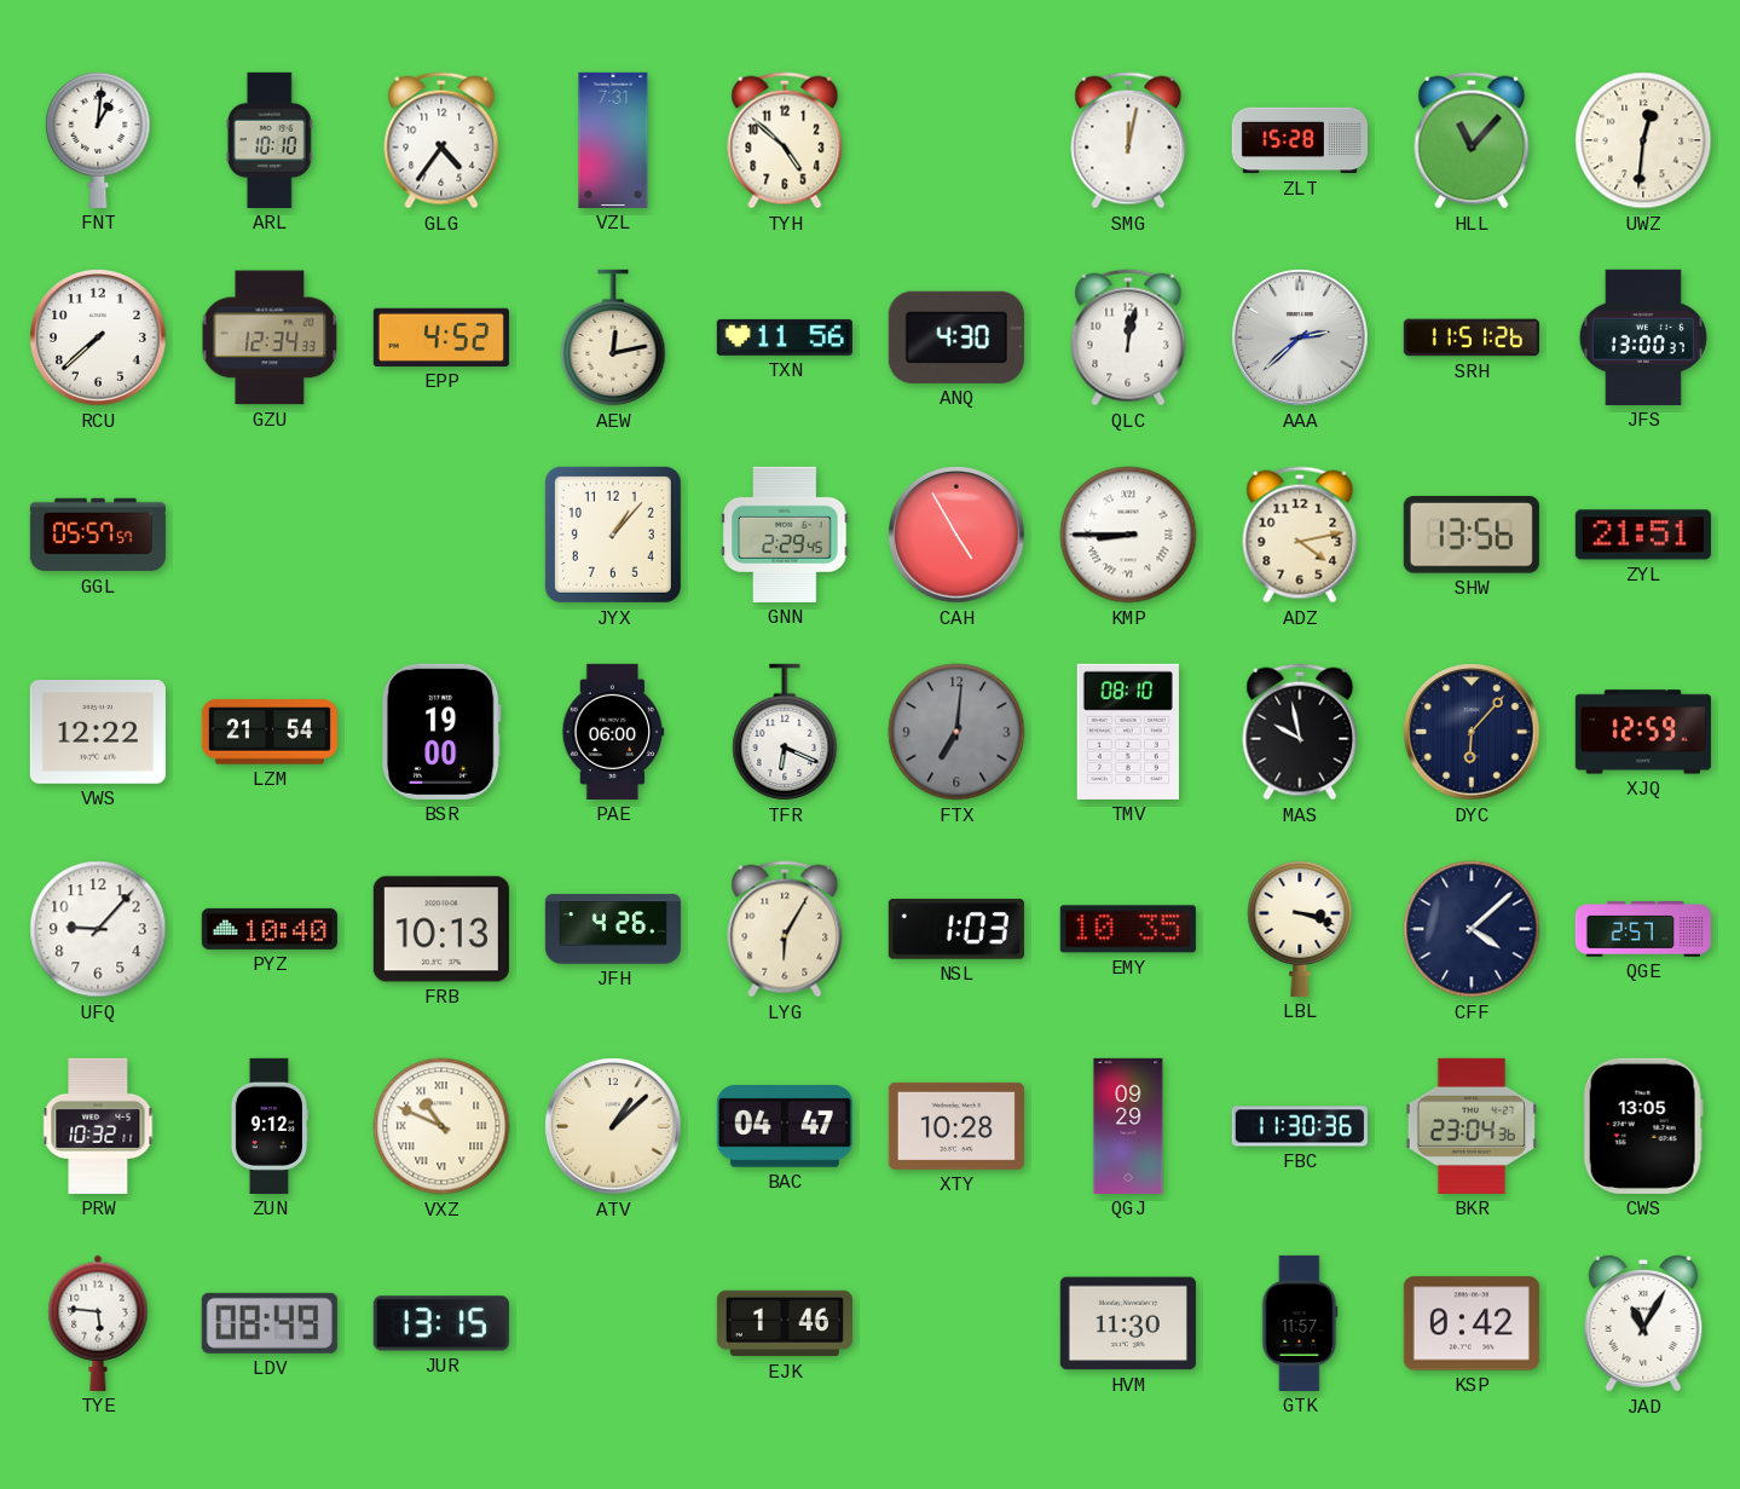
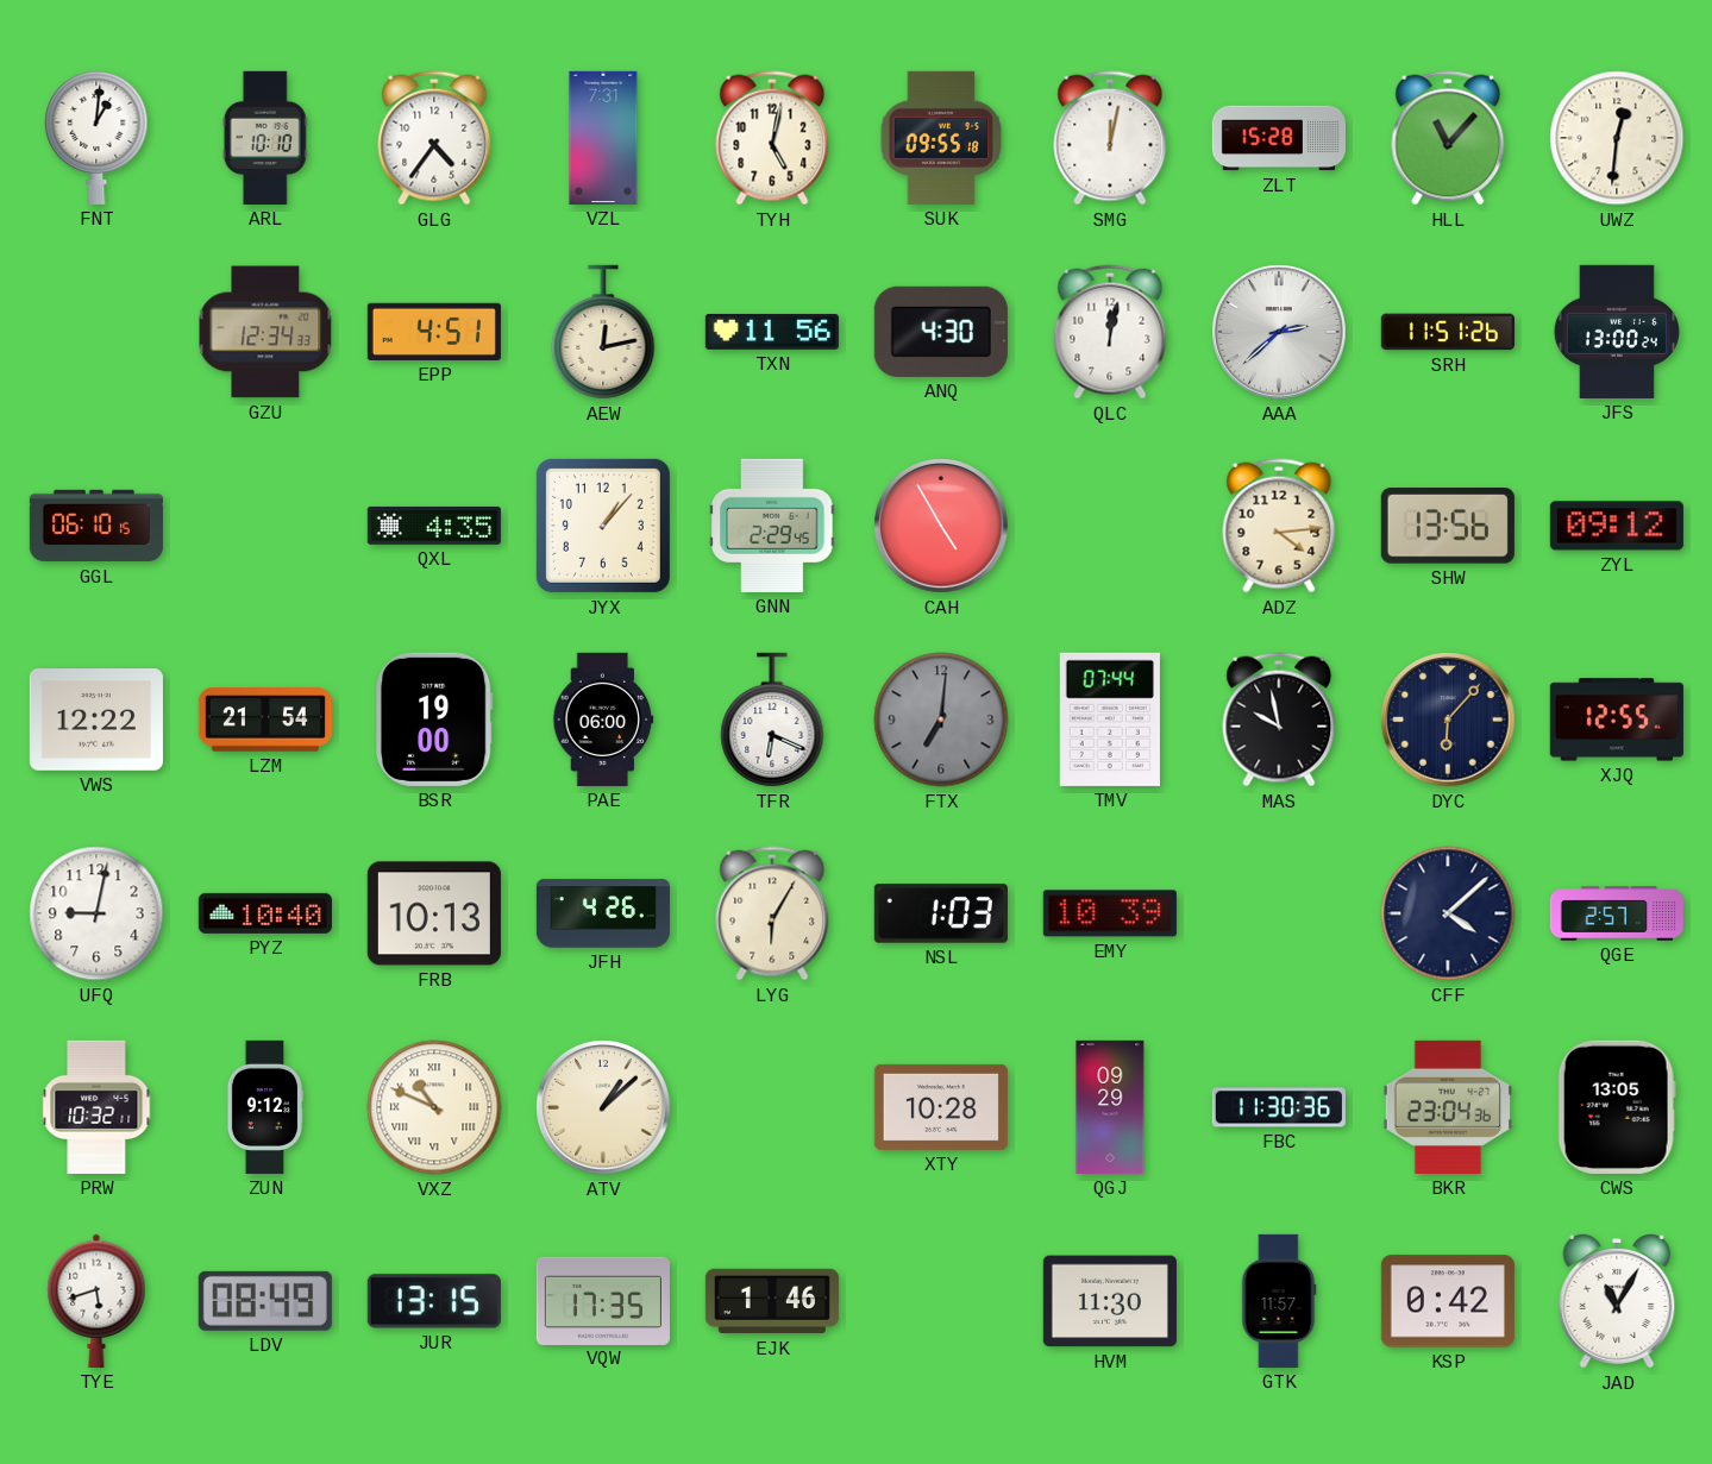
TYH: 4:52 -> 5:02
SUK: none -> 09:55
RCU: 7:38 -> none
EPP: 4:52 -> 4:51
JFS: 13:00:37 -> 13:00:24
GGL: 05:57 -> 06:10
QXL: none -> 4:35
KMP: 8:45 -> none
ADZ: 4:13 -> 4:14
ZYL: 21:51 -> 09:12
TMV: 08:10 -> 07:44
XJQ: 12:59 -> 12:55
UFQ: 9:07 -> 9:02
EMY: 10:35 -> 10:39
LBL: 3:18 -> none
BAC: 04:47 -> none
TYE: 5:46 -> 5:42
VQW: none -> 17:35
